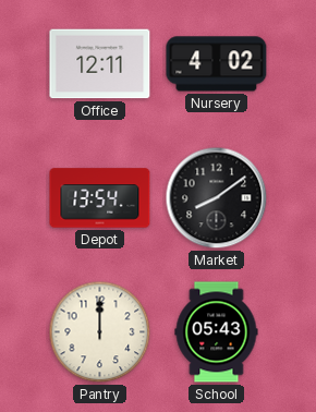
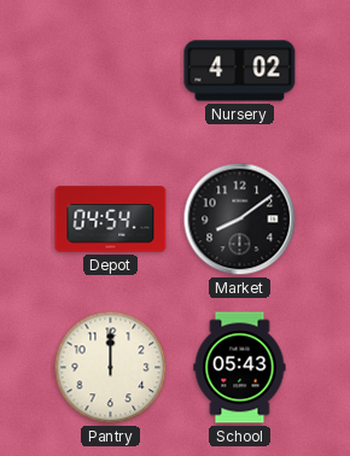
Office: 12:11 -> none
Depot: 13:54 -> 04:54
